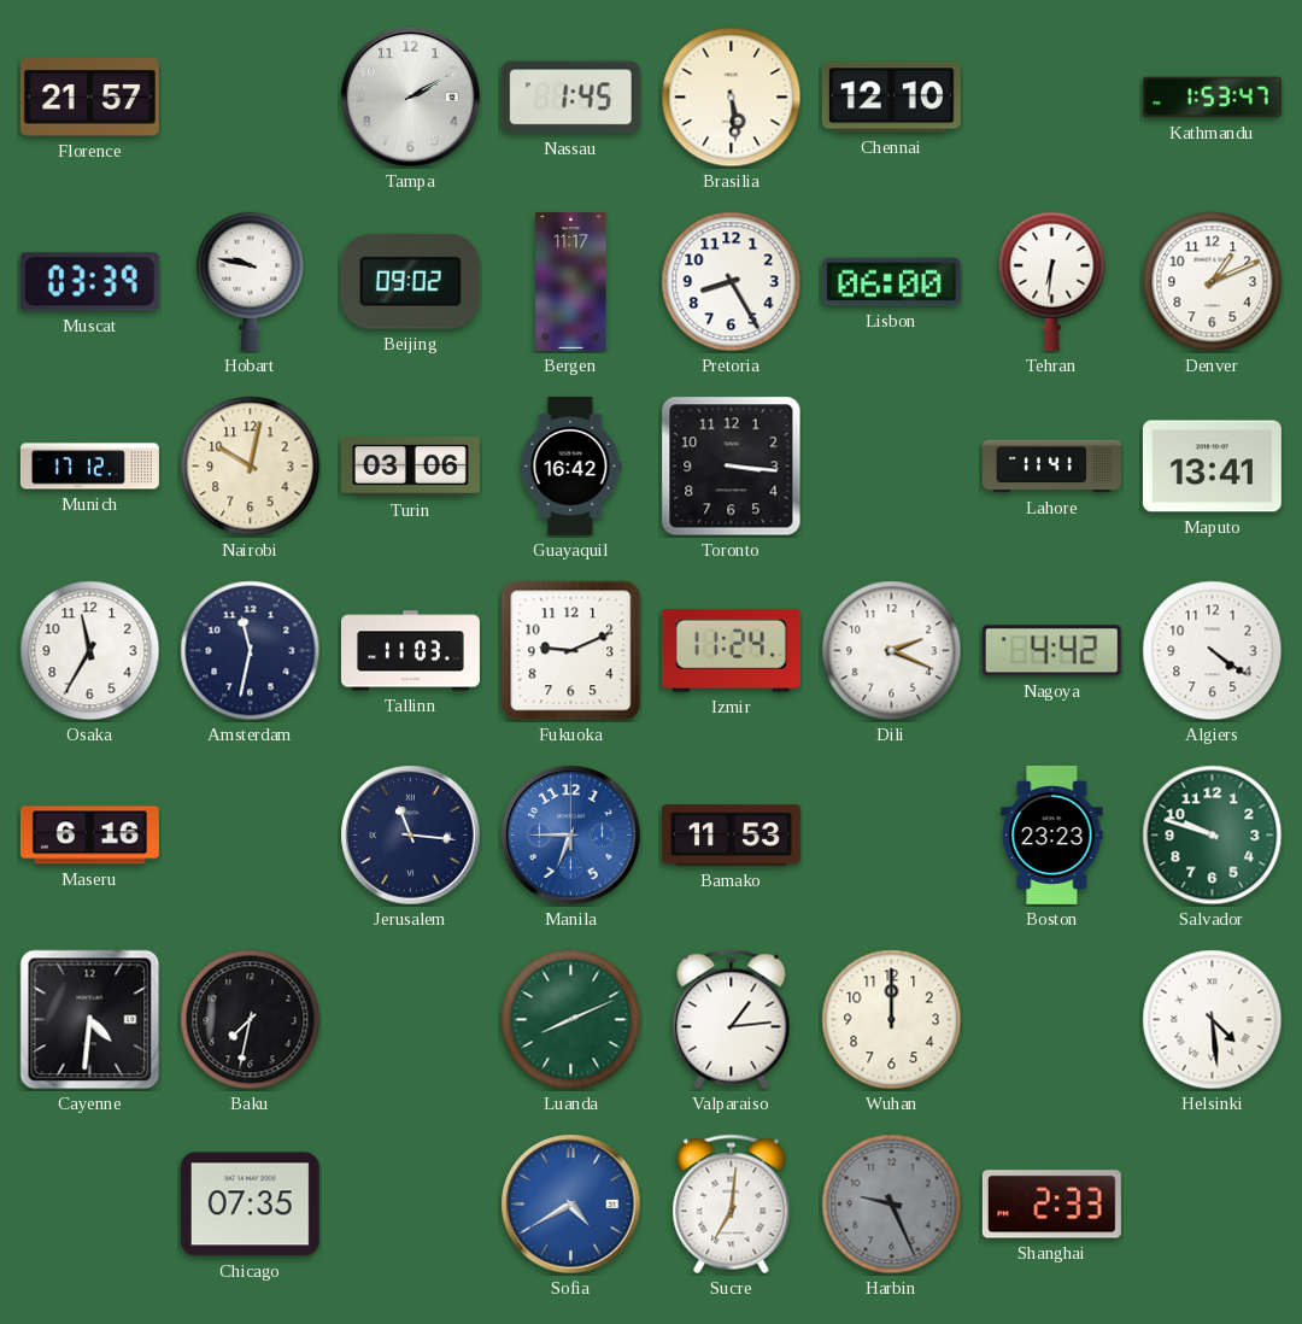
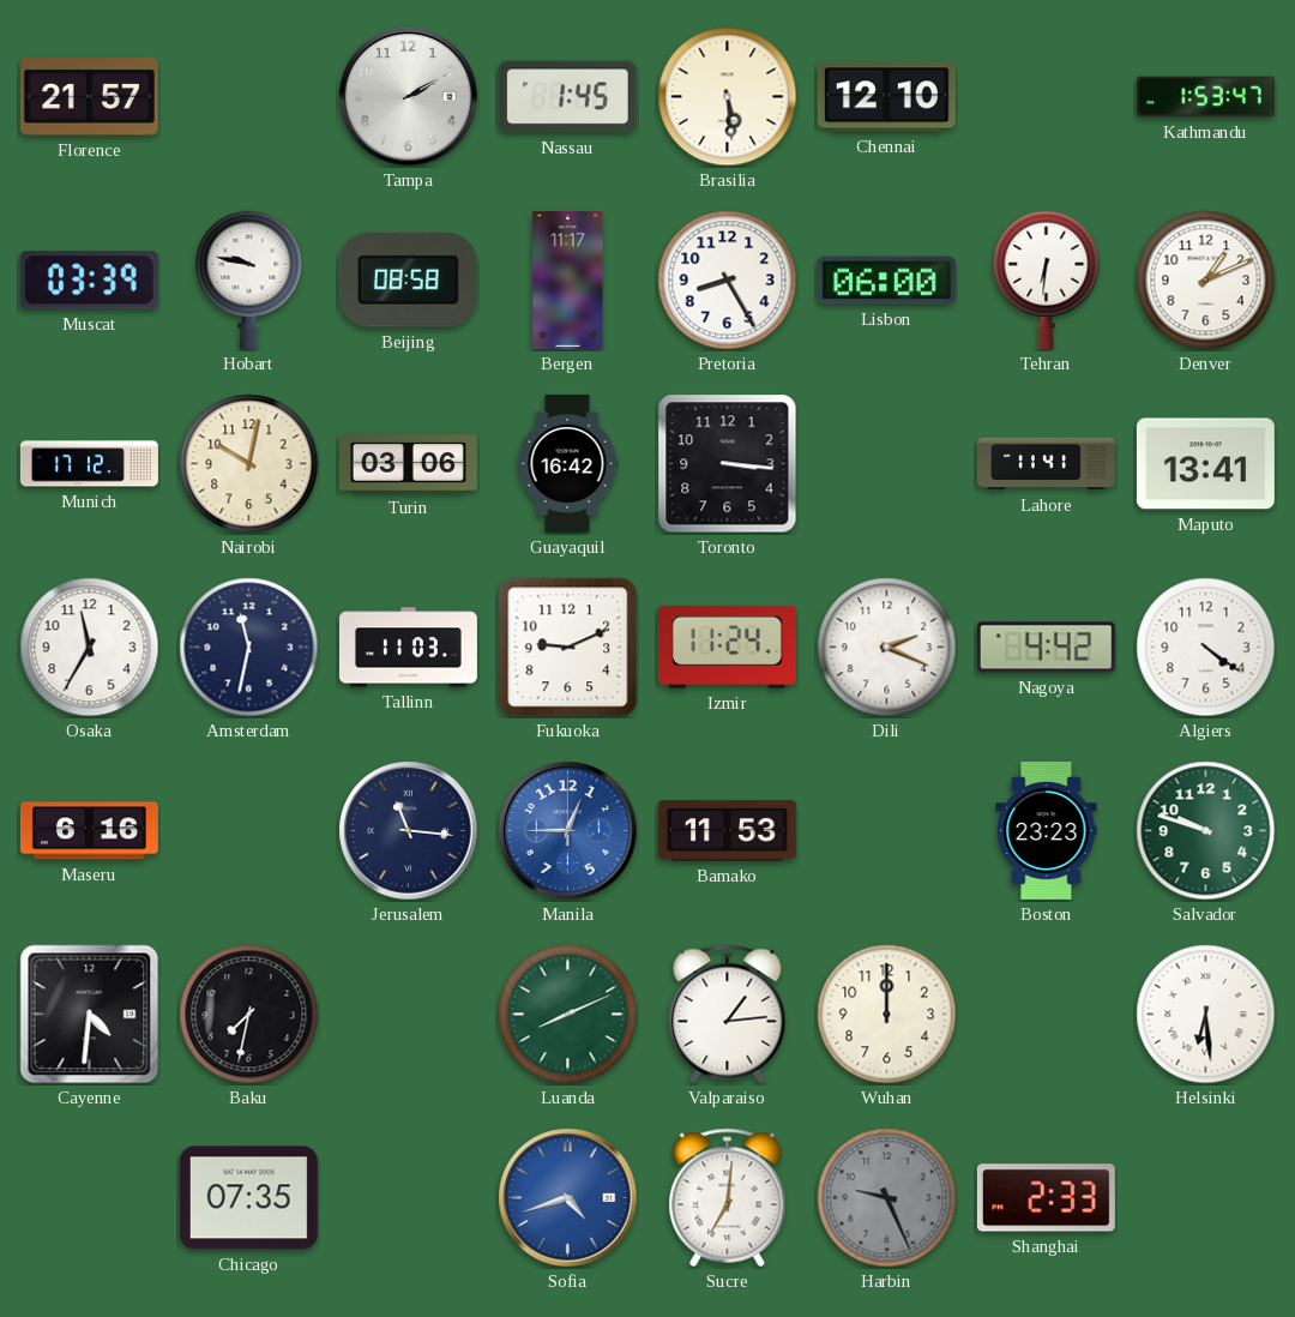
Beijing: 09:02 -> 08:58
Manila: 6:45 -> 12:45
Helsinki: 4:29 -> 6:29
Sofia: 4:40 -> 4:42
